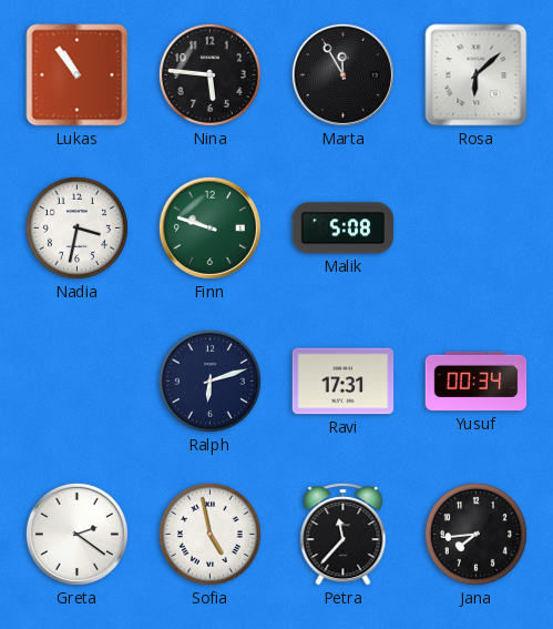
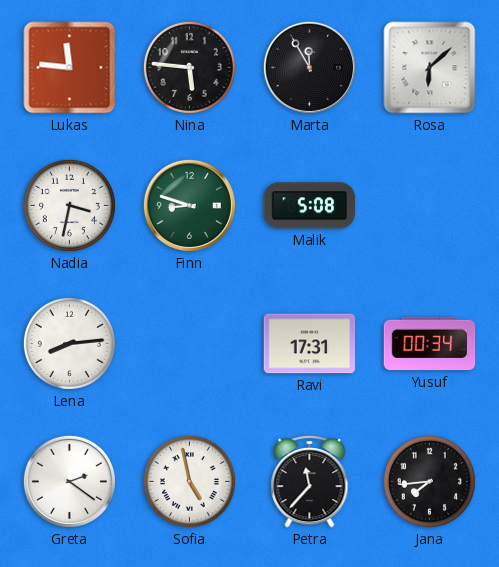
Lukas: 10:54 -> 11:46
Finn: 9:48 -> 8:48
Lena: none -> 8:14
Ralph: 6:12 -> none
